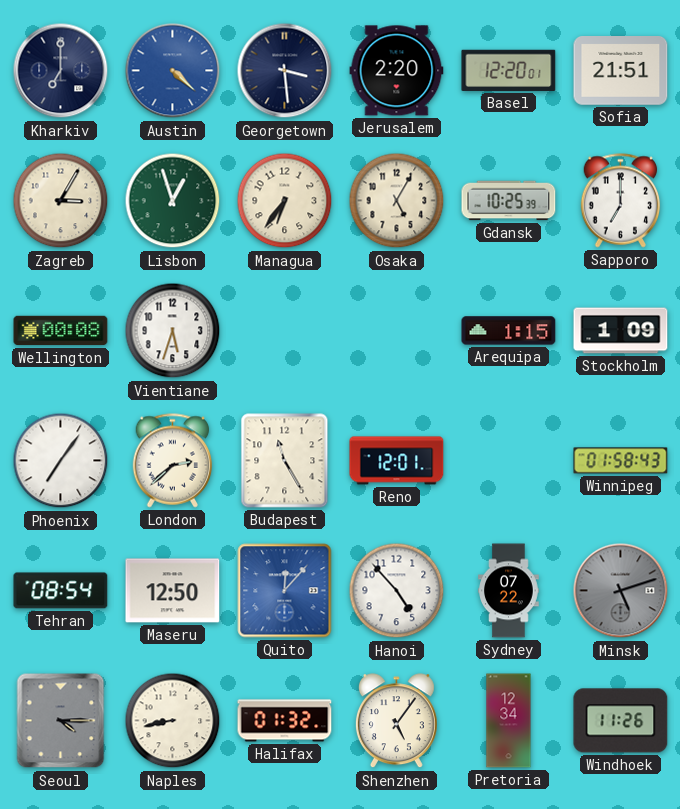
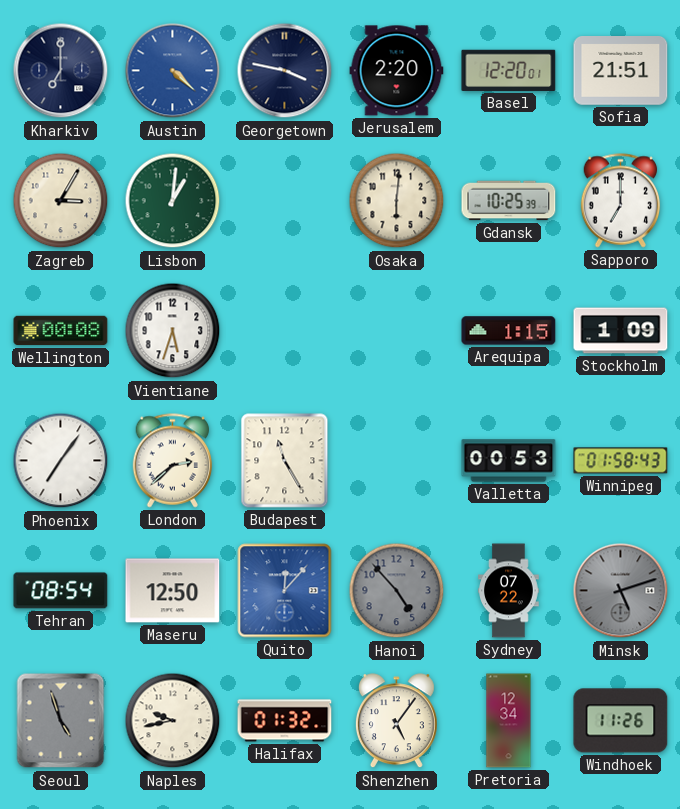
Georgetown: 3:29 -> 3:47
Lisbon: 12:57 -> 1:01
Managua: 6:36 -> none
Osaka: 5:05 -> 6:01
Reno: 12:01 -> none
Valletta: none -> 00:53
Hanoi dial: white -> grey
Seoul: 4:15 -> 4:57
Naples: 8:43 -> 9:43
